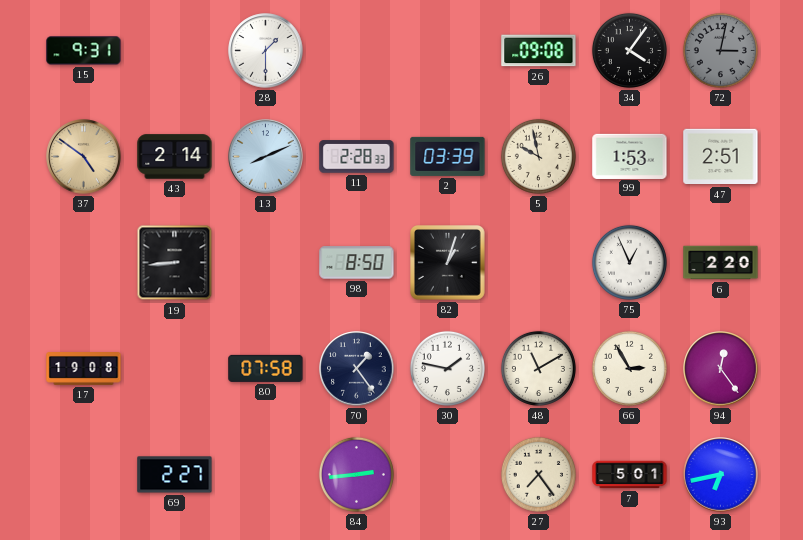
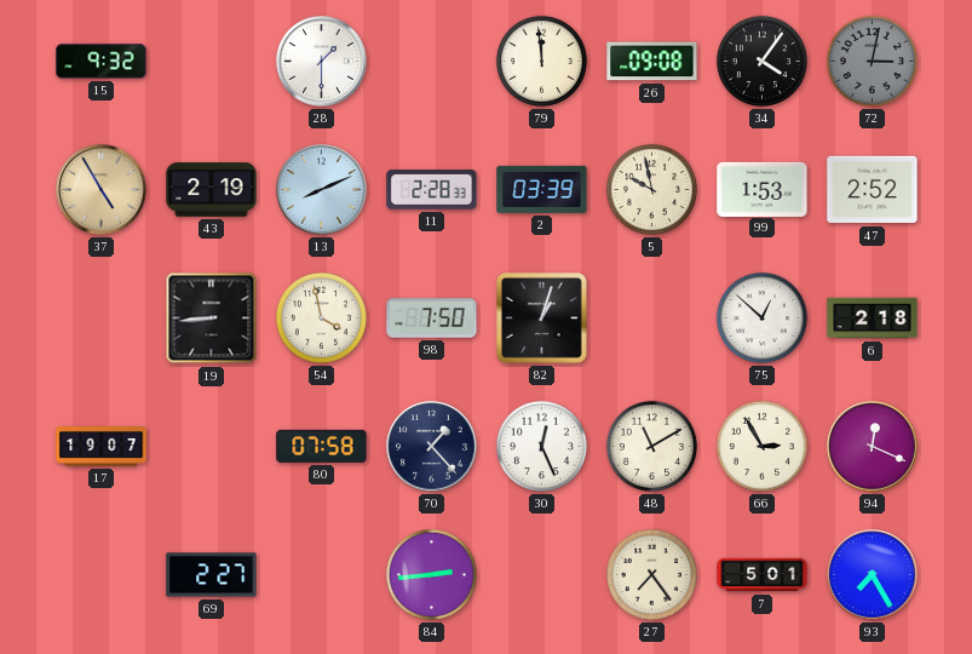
15: 9:31 -> 9:32
79: none -> 11:59
37: 4:51 -> 4:55
43: 2:14 -> 2:19
47: 2:51 -> 2:52
54: none -> 3:58
98: 8:50 -> 7:50
75: 12:56 -> 12:52
6: 2:20 -> 2:18
17: 19:08 -> 19:07
70: 1:24 -> 1:23
30: 1:47 -> 12:26
94: 12:24 -> 12:19
93: 6:43 -> 7:25
